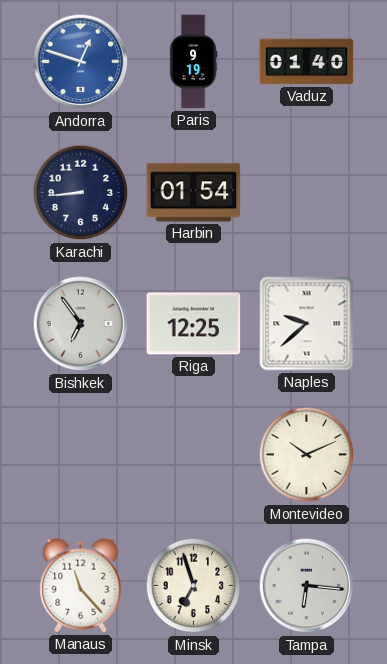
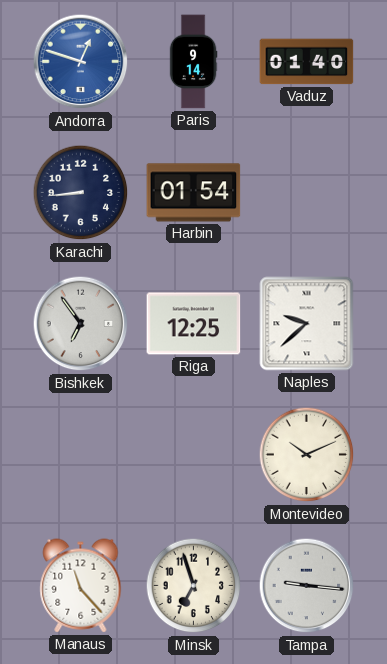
Paris: 9:19 -> 9:14
Tampa: 6:16 -> 9:16
